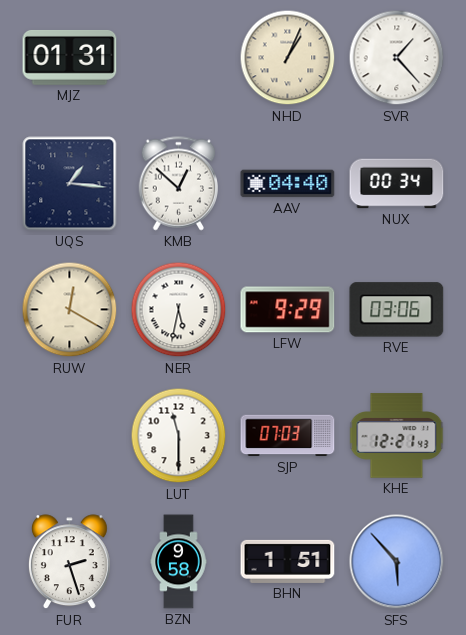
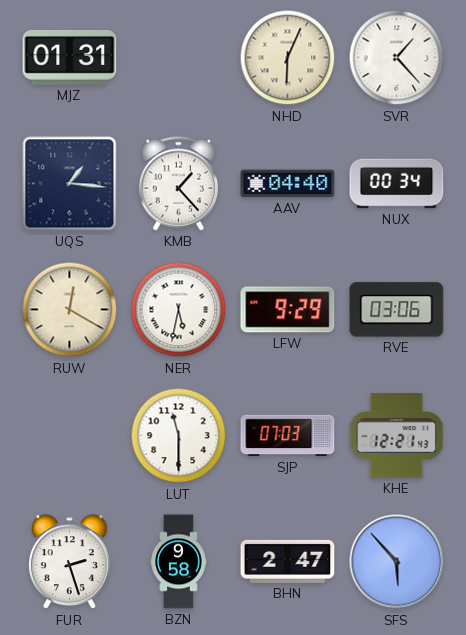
NHD: 1:04 -> 6:04
KMB: 12:52 -> 1:23
BHN: 1:51 -> 2:47
